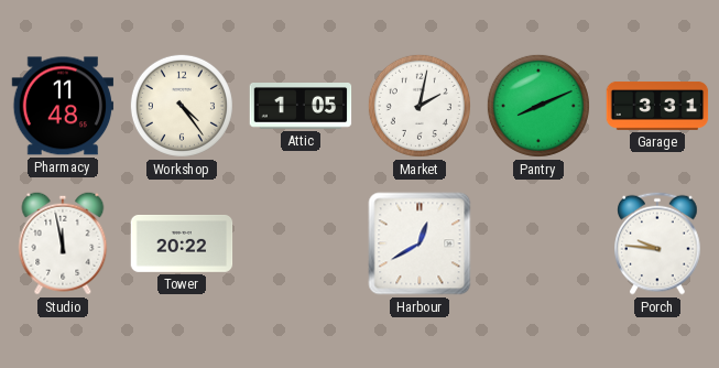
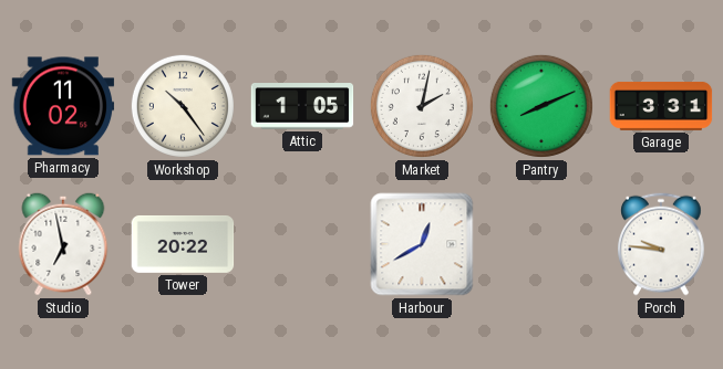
Pharmacy: 11:48 -> 11:02
Workshop: 4:24 -> 10:24
Studio: 11:58 -> 6:58
